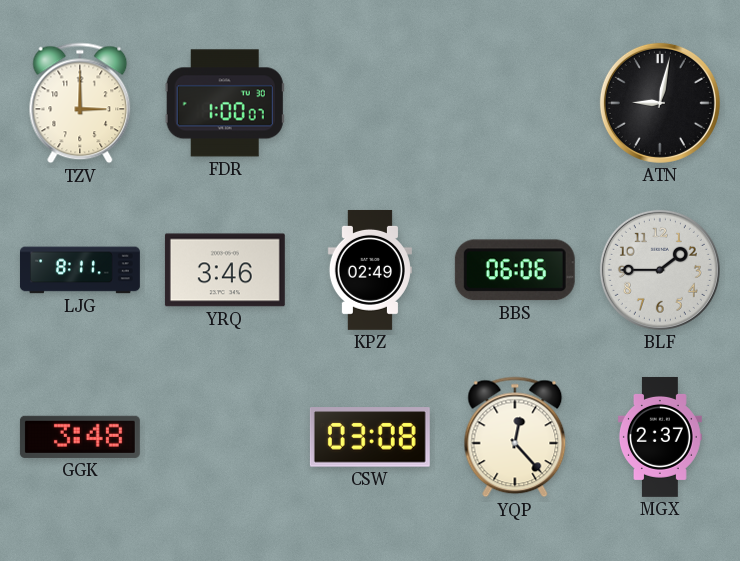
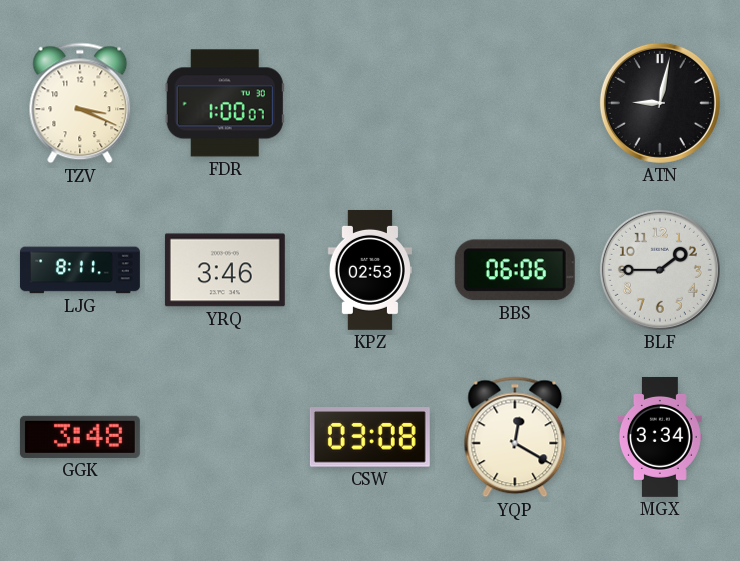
TZV: 3:00 -> 3:19
KPZ: 02:49 -> 02:53
YQP: 12:23 -> 12:20
MGX: 2:37 -> 3:34
